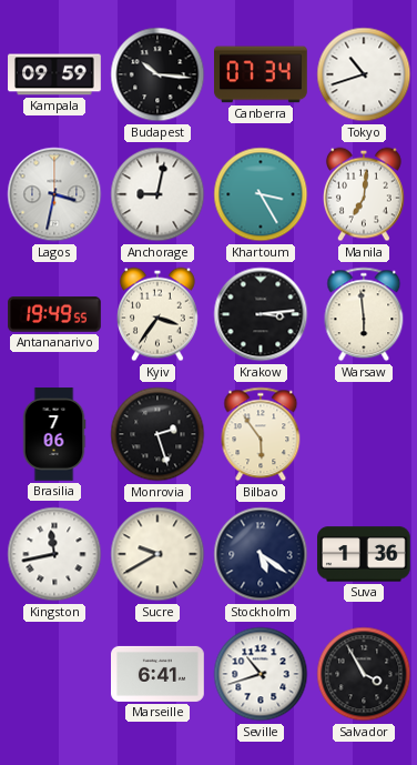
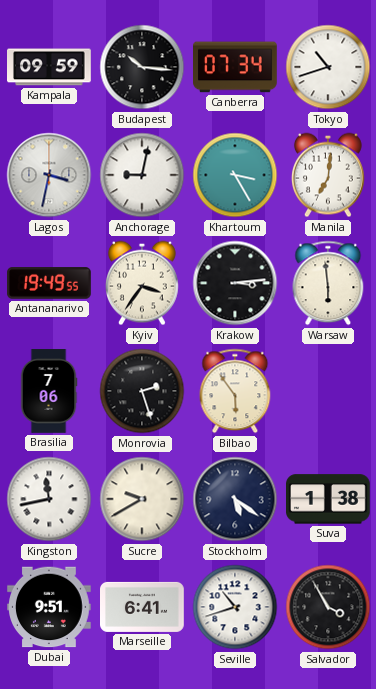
Suva: 1:36 -> 1:38
Dubai: none -> 9:51
